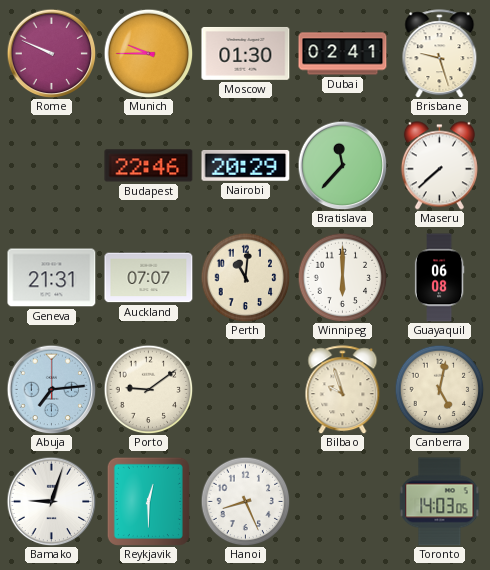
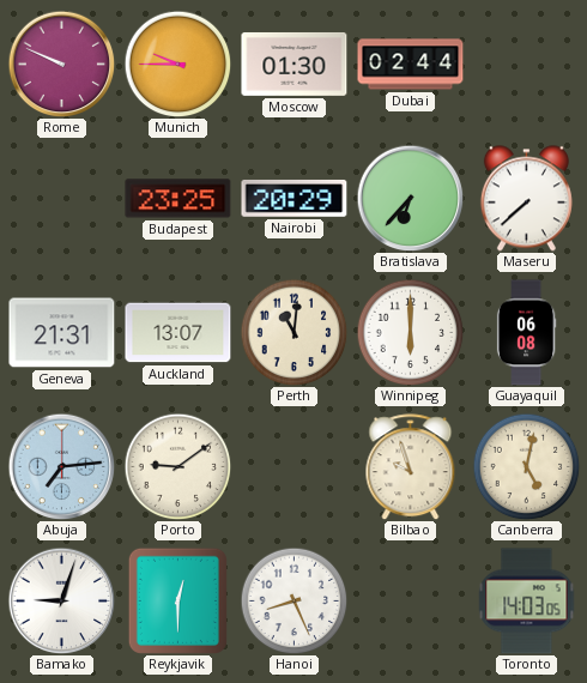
Dubai: 02:41 -> 02:44
Brisbane: 9:27 -> none
Budapest: 22:46 -> 23:25
Bratislava: 11:37 -> 6:37
Auckland: 07:07 -> 13:07
